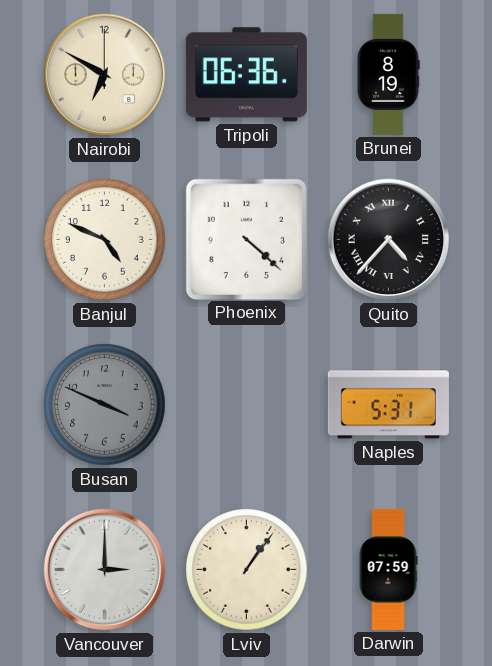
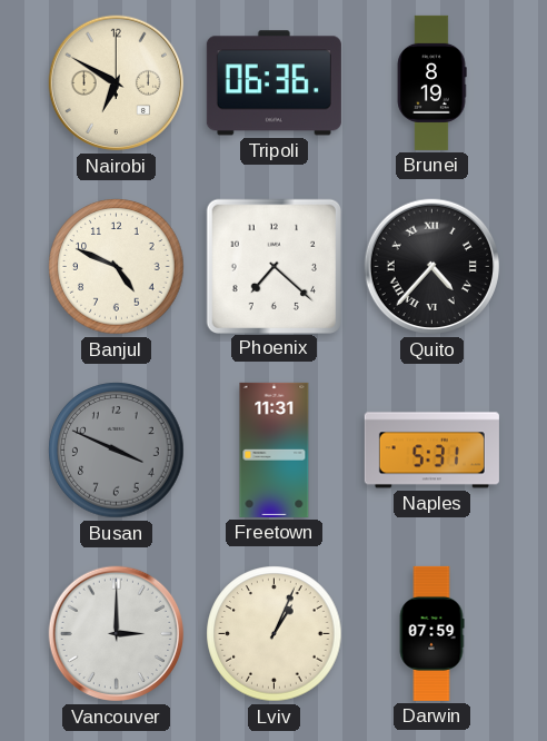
Phoenix: 4:22 -> 7:22
Freetown: none -> 11:31
Lviv: 1:06 -> 1:04
